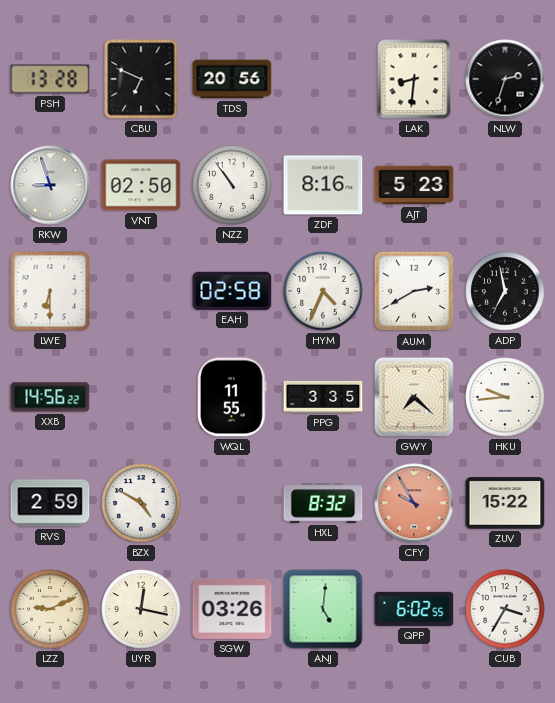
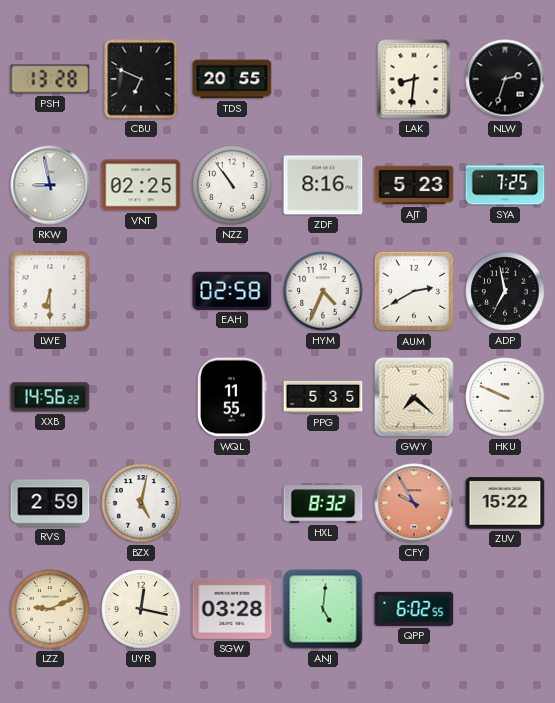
TDS: 20:56 -> 20:55
RKW: 8:57 -> 8:58
VNT: 02:50 -> 02:25
SYA: none -> 7:25
PPG: 3:35 -> 5:35
HKU: 9:44 -> 9:49
BZX: 4:50 -> 5:02
SGW: 03:26 -> 03:28
CUB: 3:35 -> none
